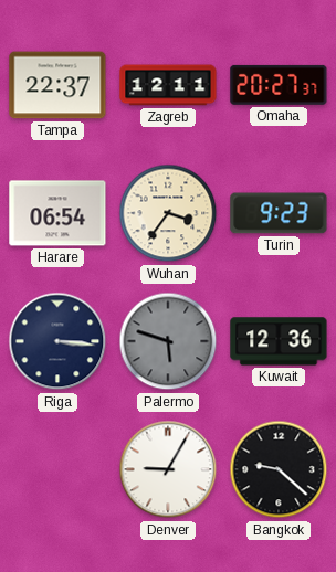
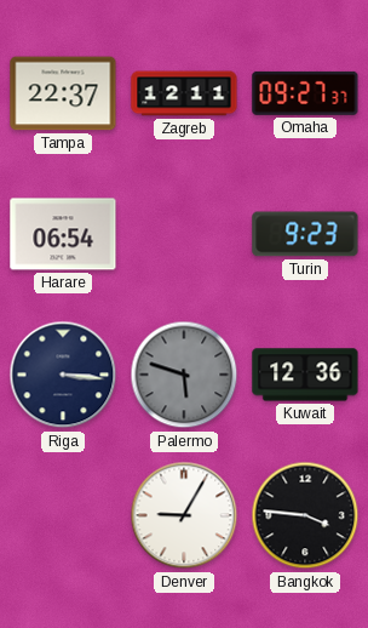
Omaha: 20:27 -> 09:27
Wuhan: 3:36 -> none
Bangkok: 9:22 -> 3:46
